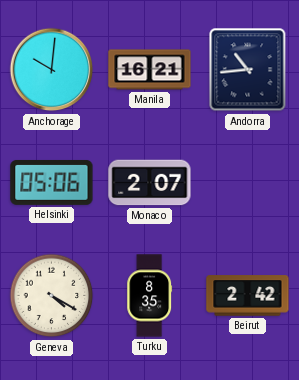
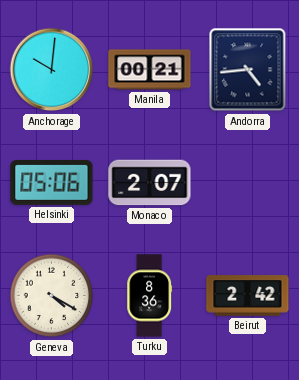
Manila: 16:21 -> 00:21
Andorra: 10:44 -> 4:44
Turku: 8:35 -> 8:36
